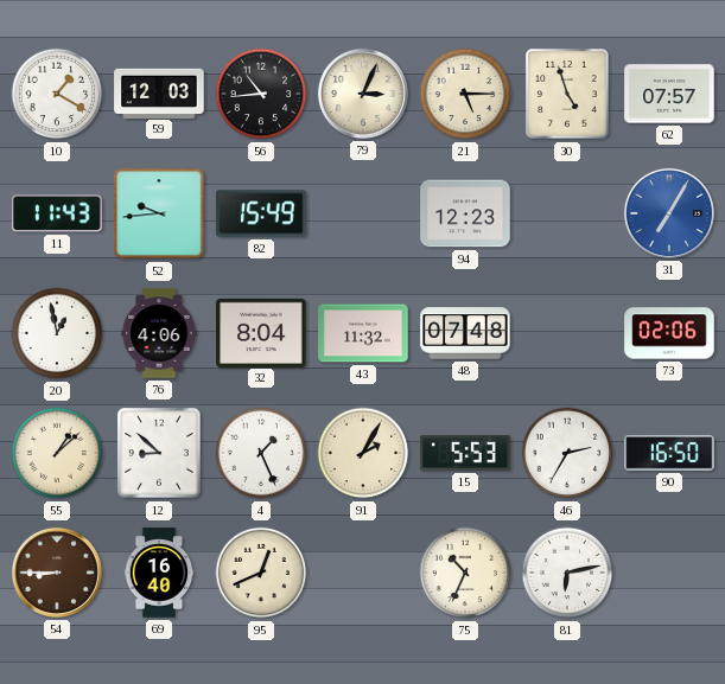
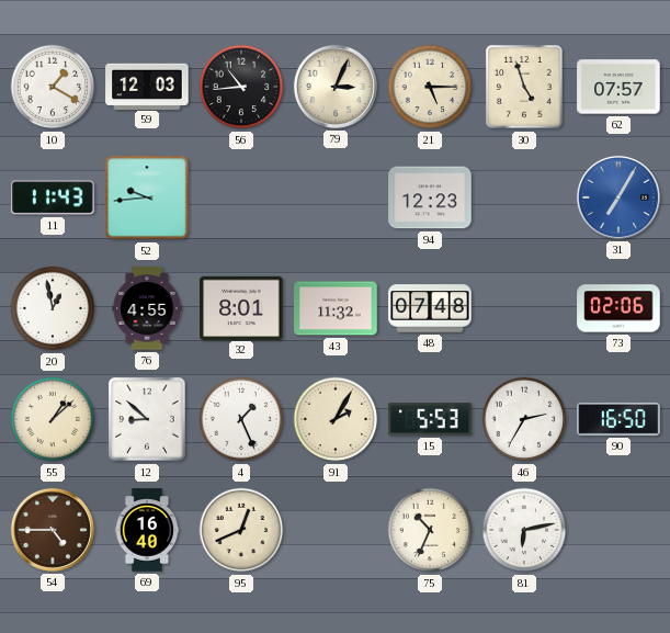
82: 15:49 -> none
76: 4:06 -> 4:55
32: 8:04 -> 8:01
54: 8:45 -> 4:45
